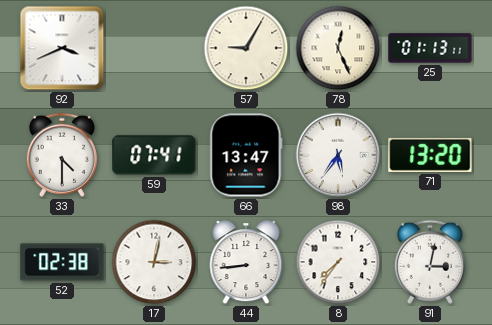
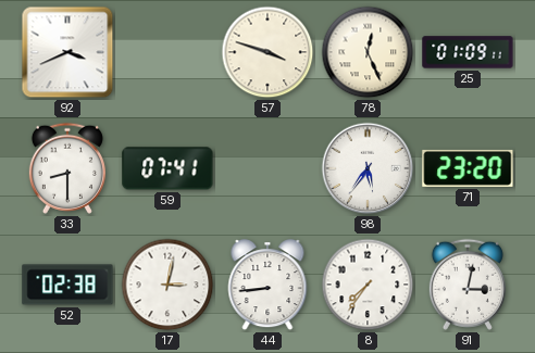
57: 9:05 -> 3:48
25: 01:13 -> 01:09
33: 4:30 -> 8:30
66: 13:47 -> none
71: 13:20 -> 23:20
